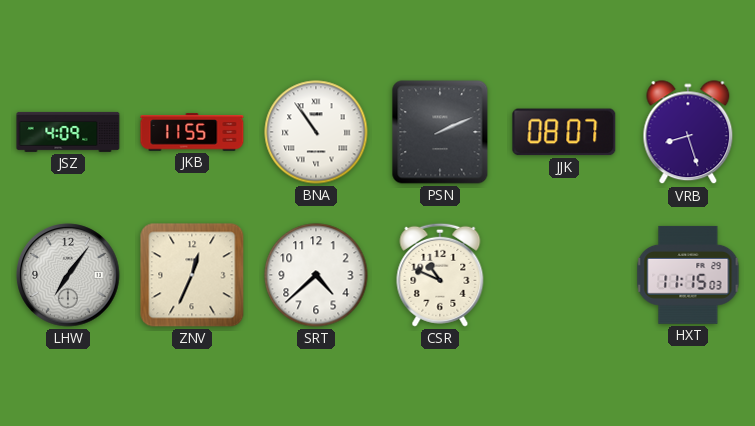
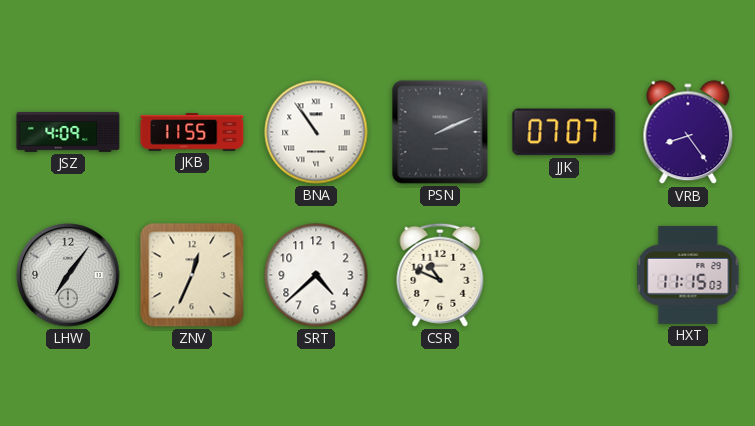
JJK: 08:07 -> 07:07
VRB: 8:27 -> 8:24
